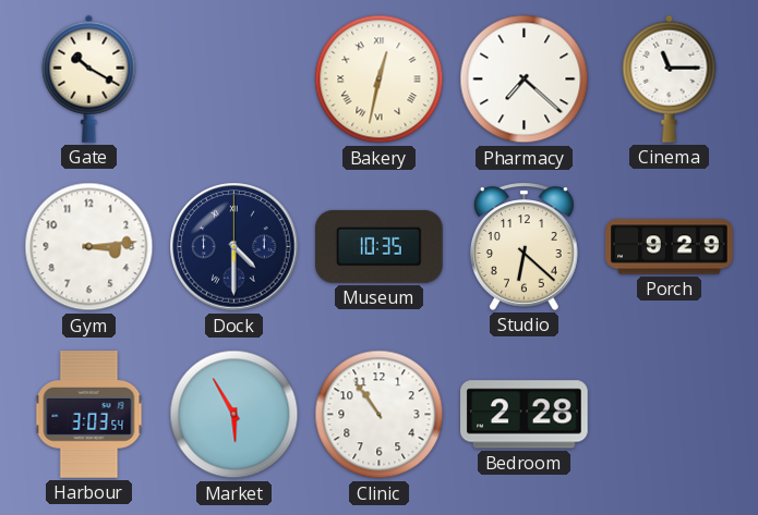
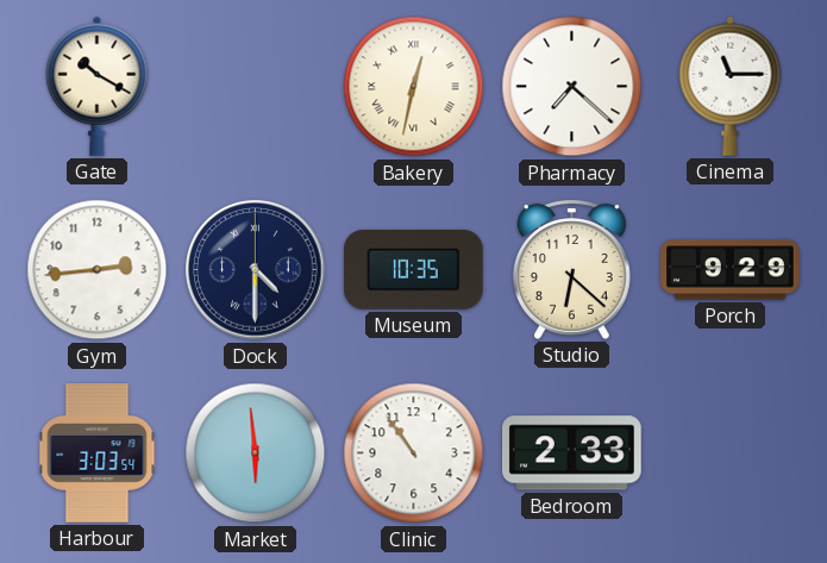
Gym: 3:14 -> 2:44
Market: 5:55 -> 5:59
Bedroom: 2:28 -> 2:33
